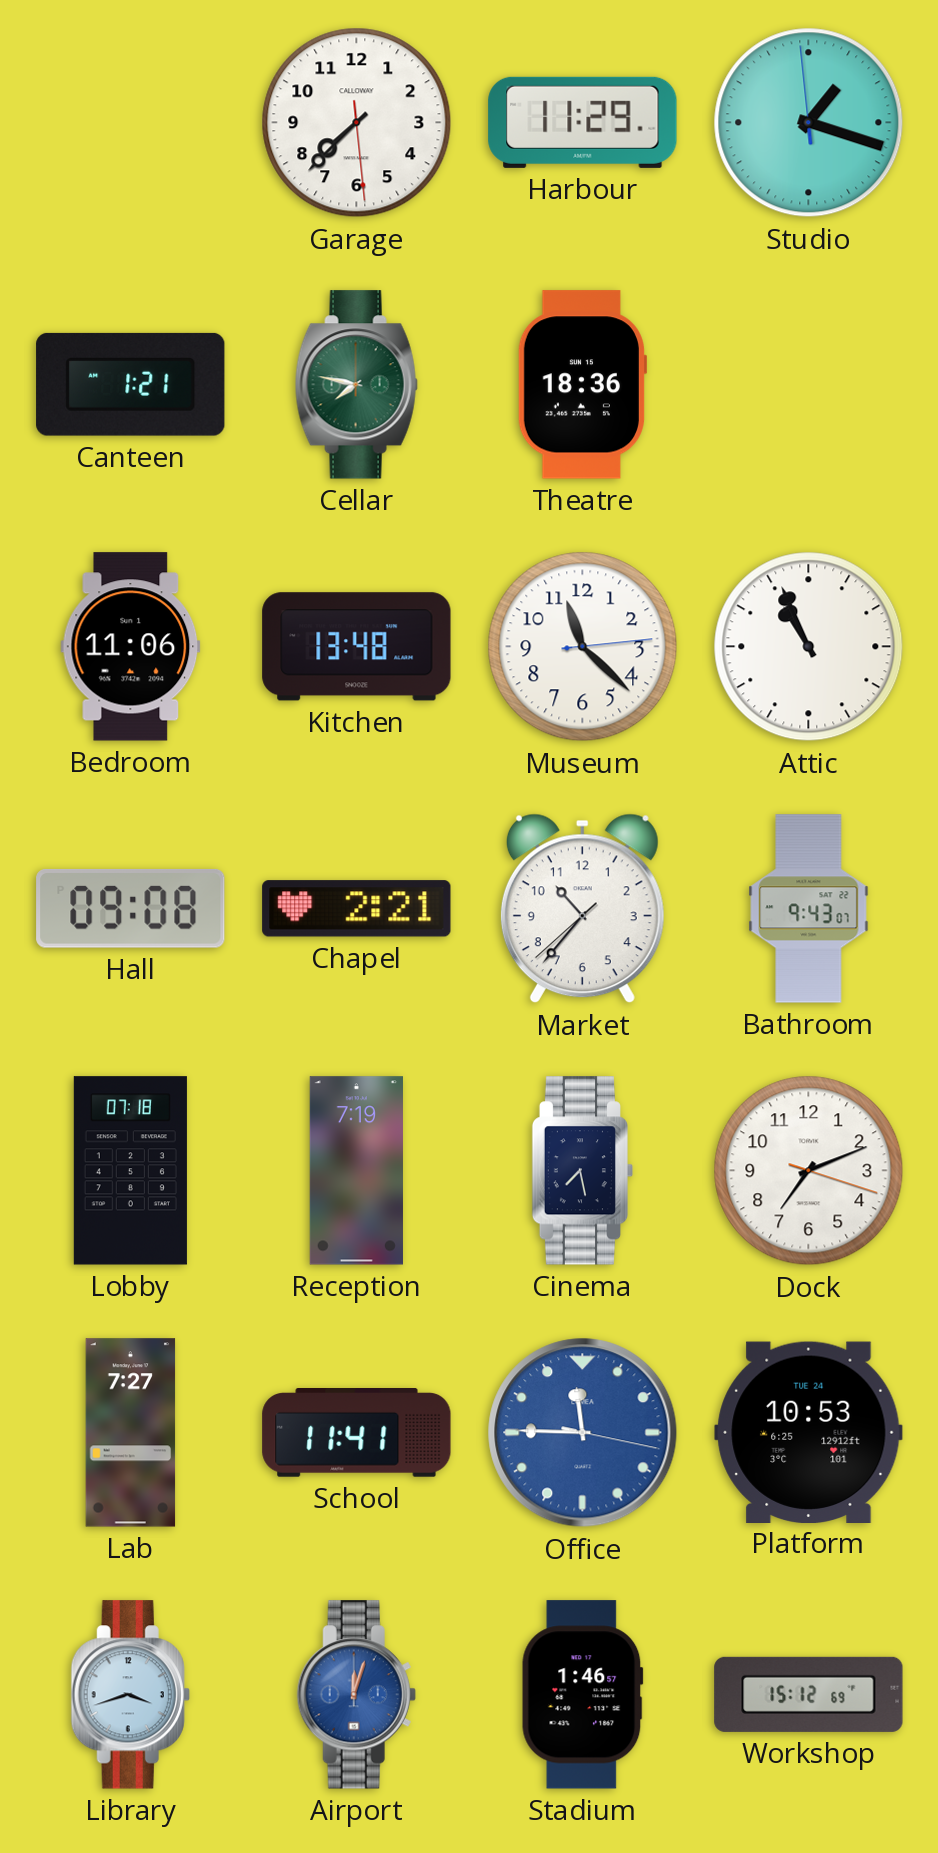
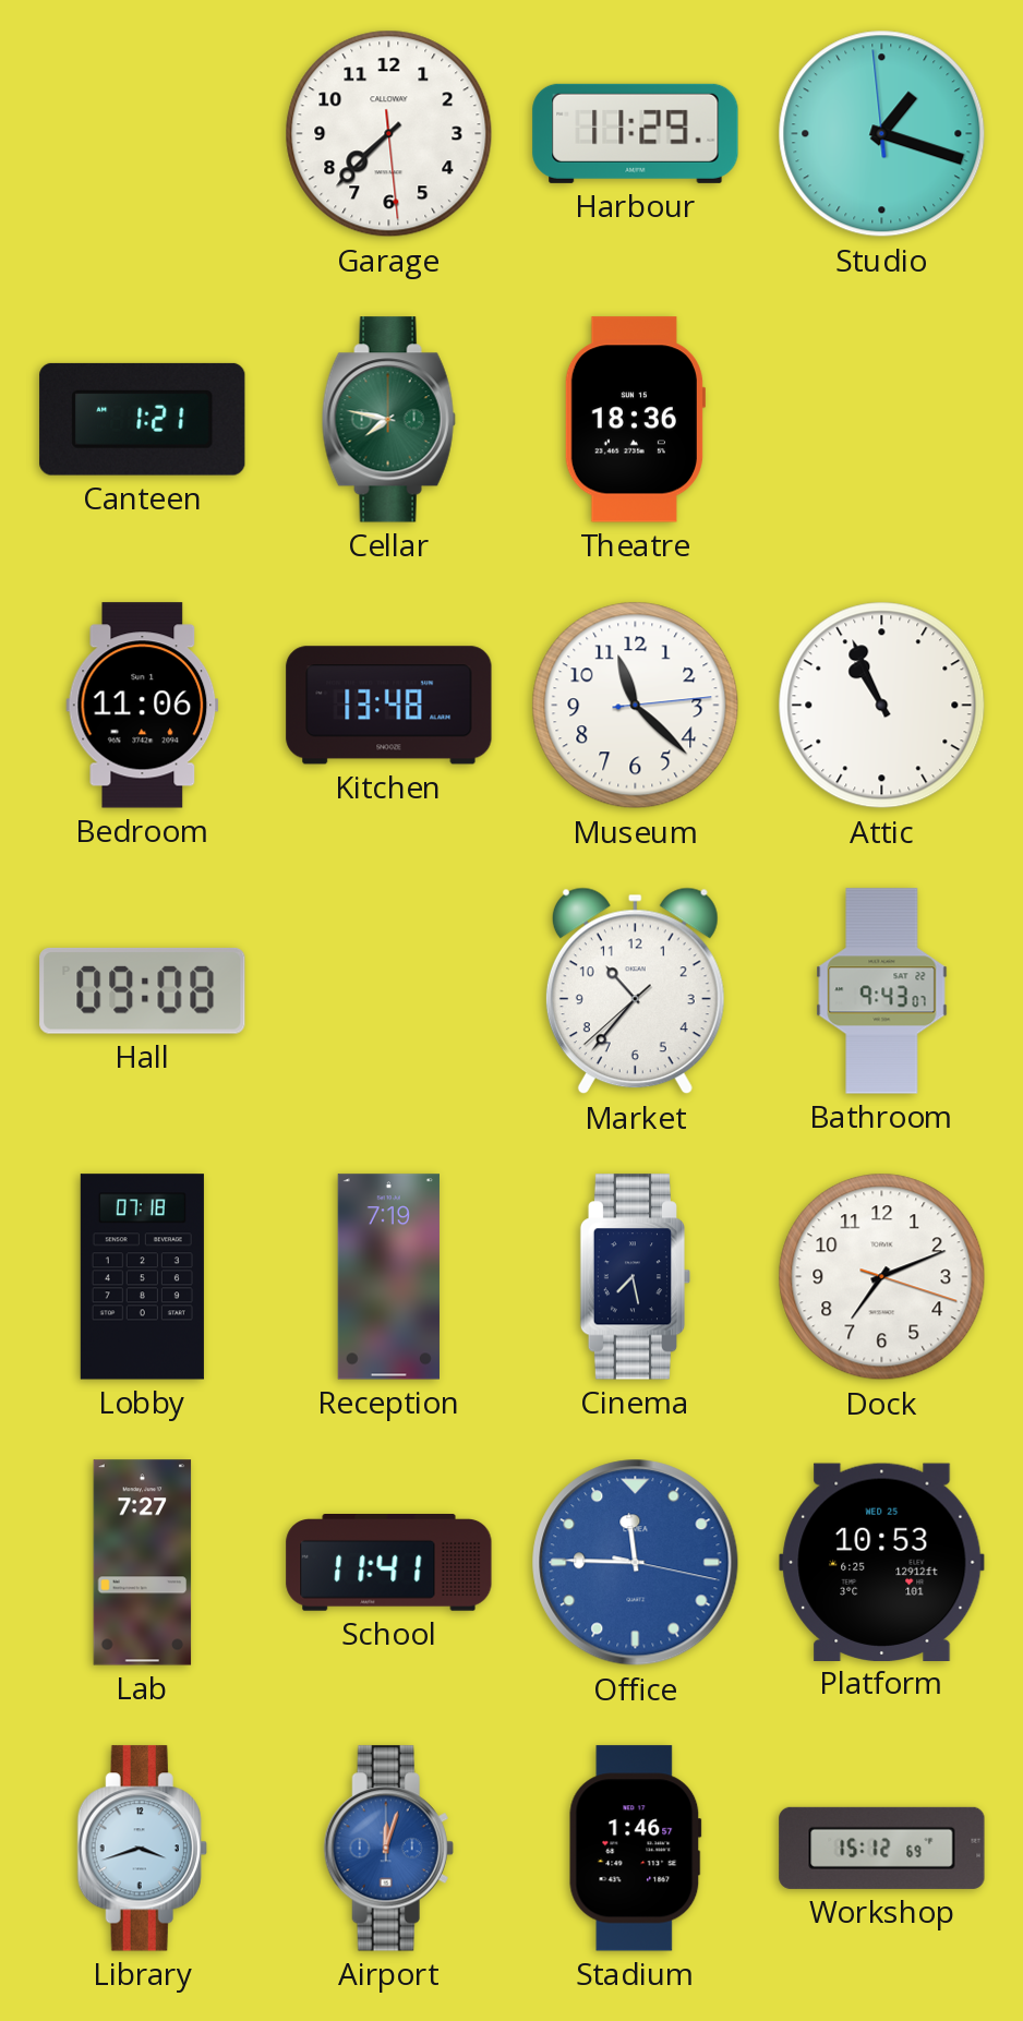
Chapel: 2:21 -> none
Platform date: TUE 24 -> WED 25
